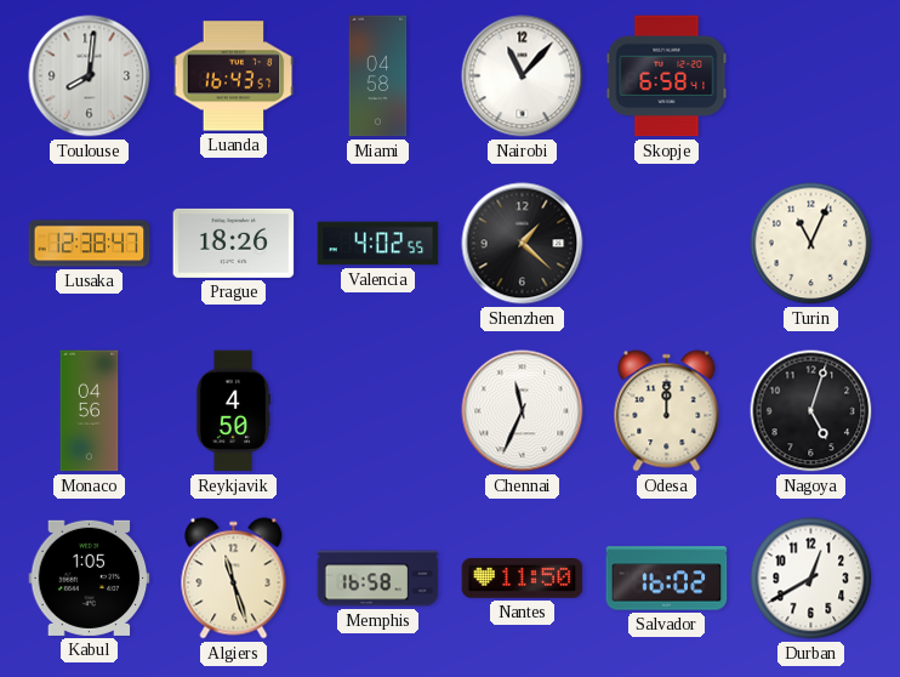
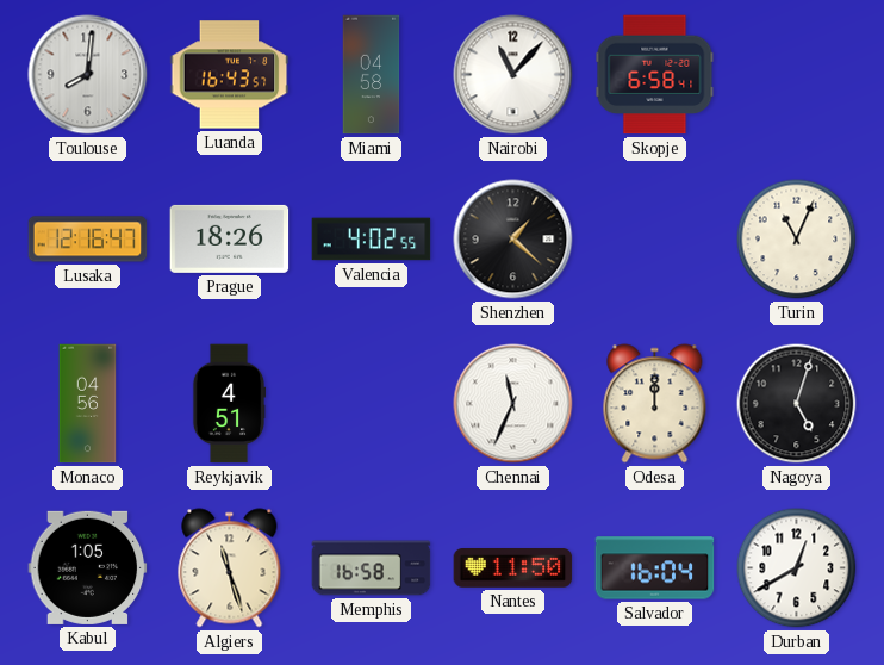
Lusaka: 12:38 -> 12:16
Reykjavik: 4:50 -> 4:51
Salvador: 16:02 -> 16:04
